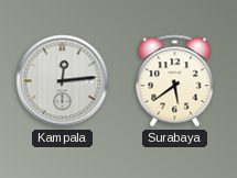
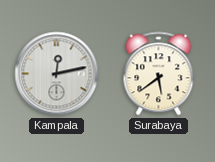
Kampala: 12:14 -> 12:13
